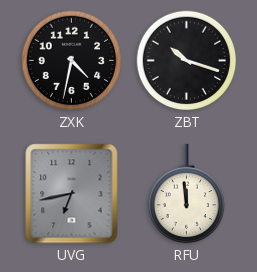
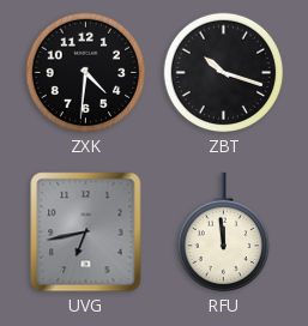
ZXK: 4:32 -> 4:31
